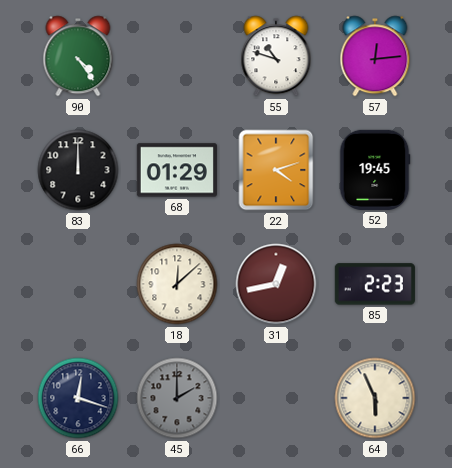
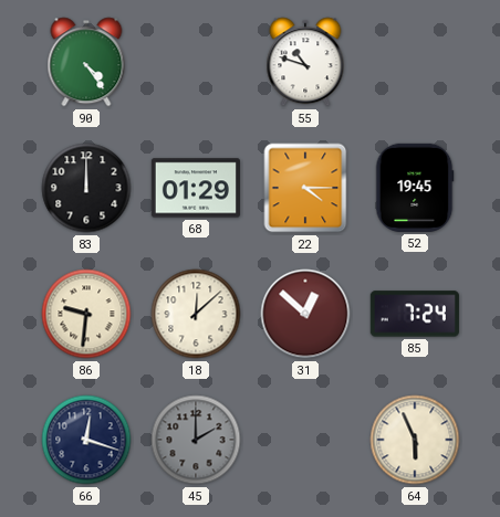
57: 12:14 -> none
22: 4:12 -> 4:15
86: none -> 9:31
31: 12:43 -> 12:52
85: 2:23 -> 7:24
